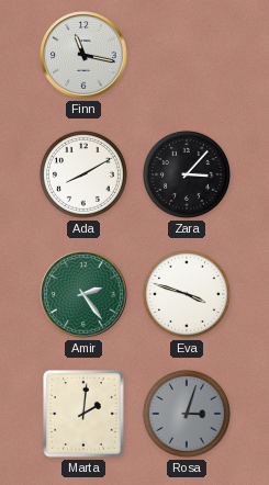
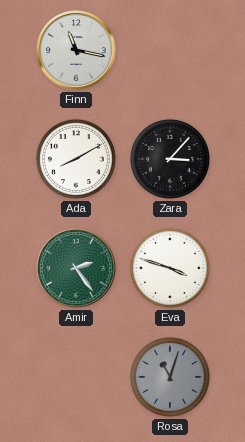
Marta: 2:01 -> none
Rosa: 3:03 -> 11:03
